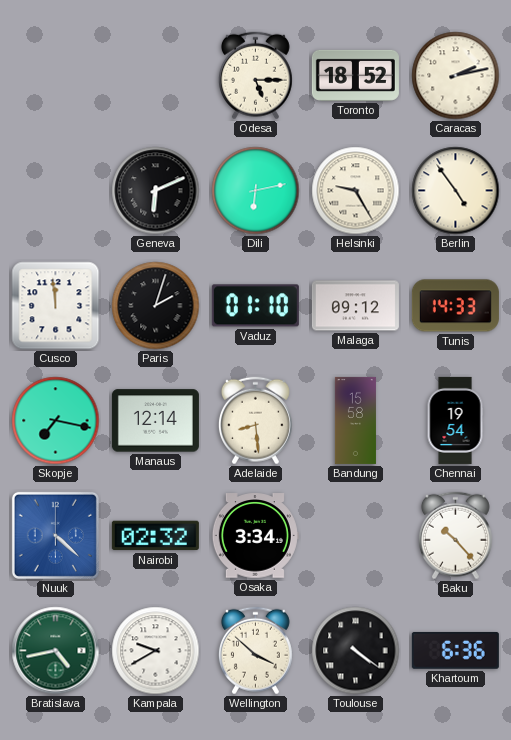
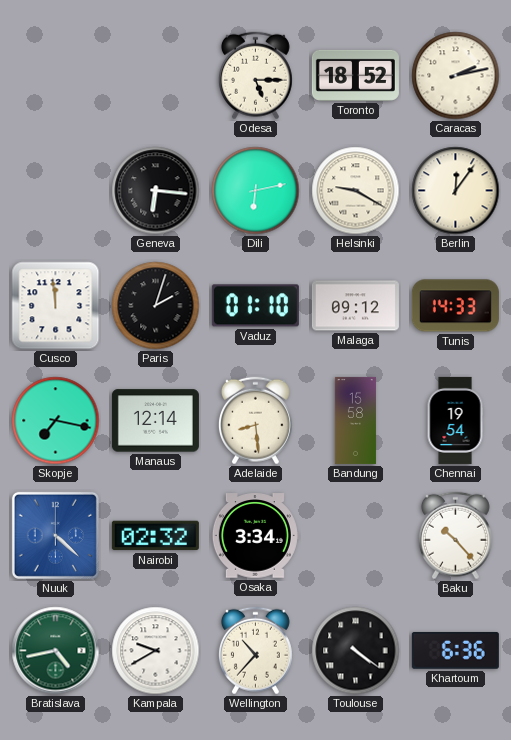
Geneva: 6:11 -> 6:16
Helsinki: 9:25 -> 9:20
Berlin: 4:54 -> 12:06
Wellington: 3:52 -> 10:37
